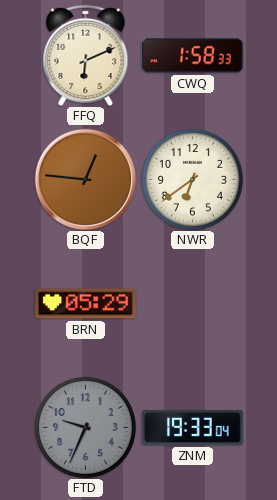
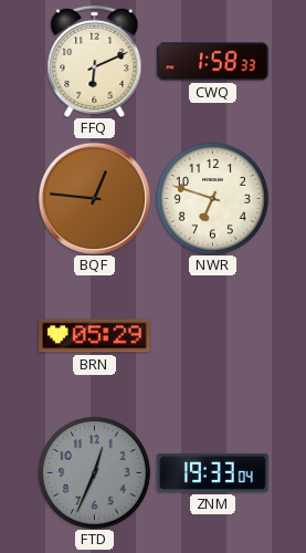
NWR: 6:39 -> 6:48
FTD: 9:34 -> 12:34
